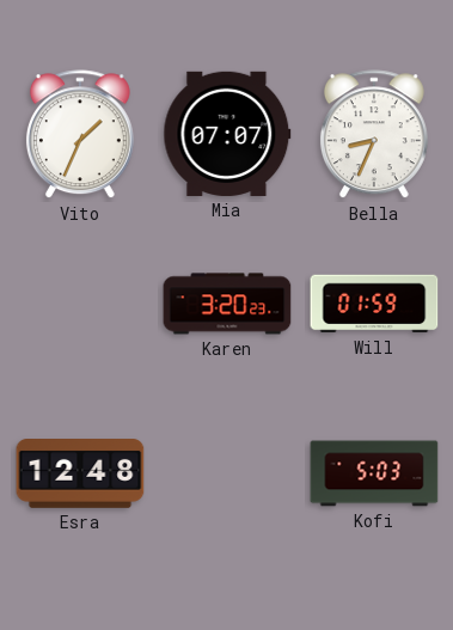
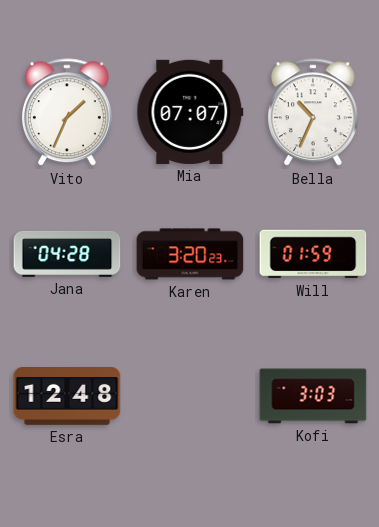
Bella: 8:34 -> 10:34
Jana: none -> 04:28
Kofi: 5:03 -> 3:03
